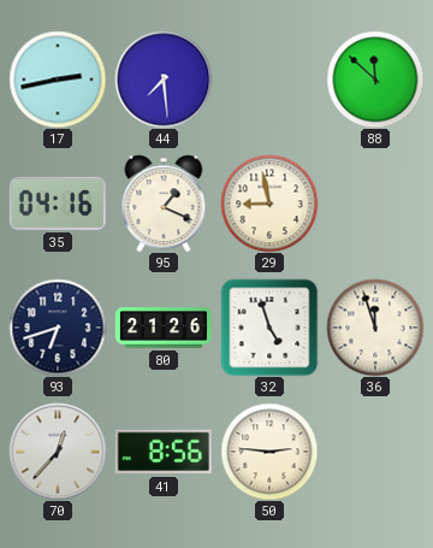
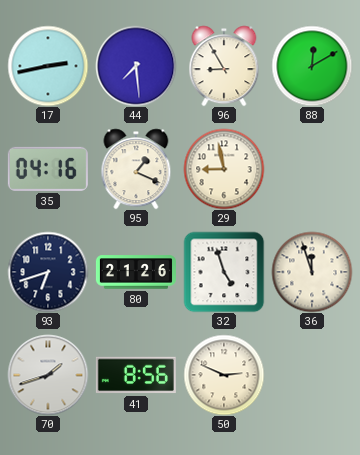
96: none -> 8:55
88: 11:52 -> 12:10
70: 12:37 -> 1:42
50: 2:46 -> 2:49
